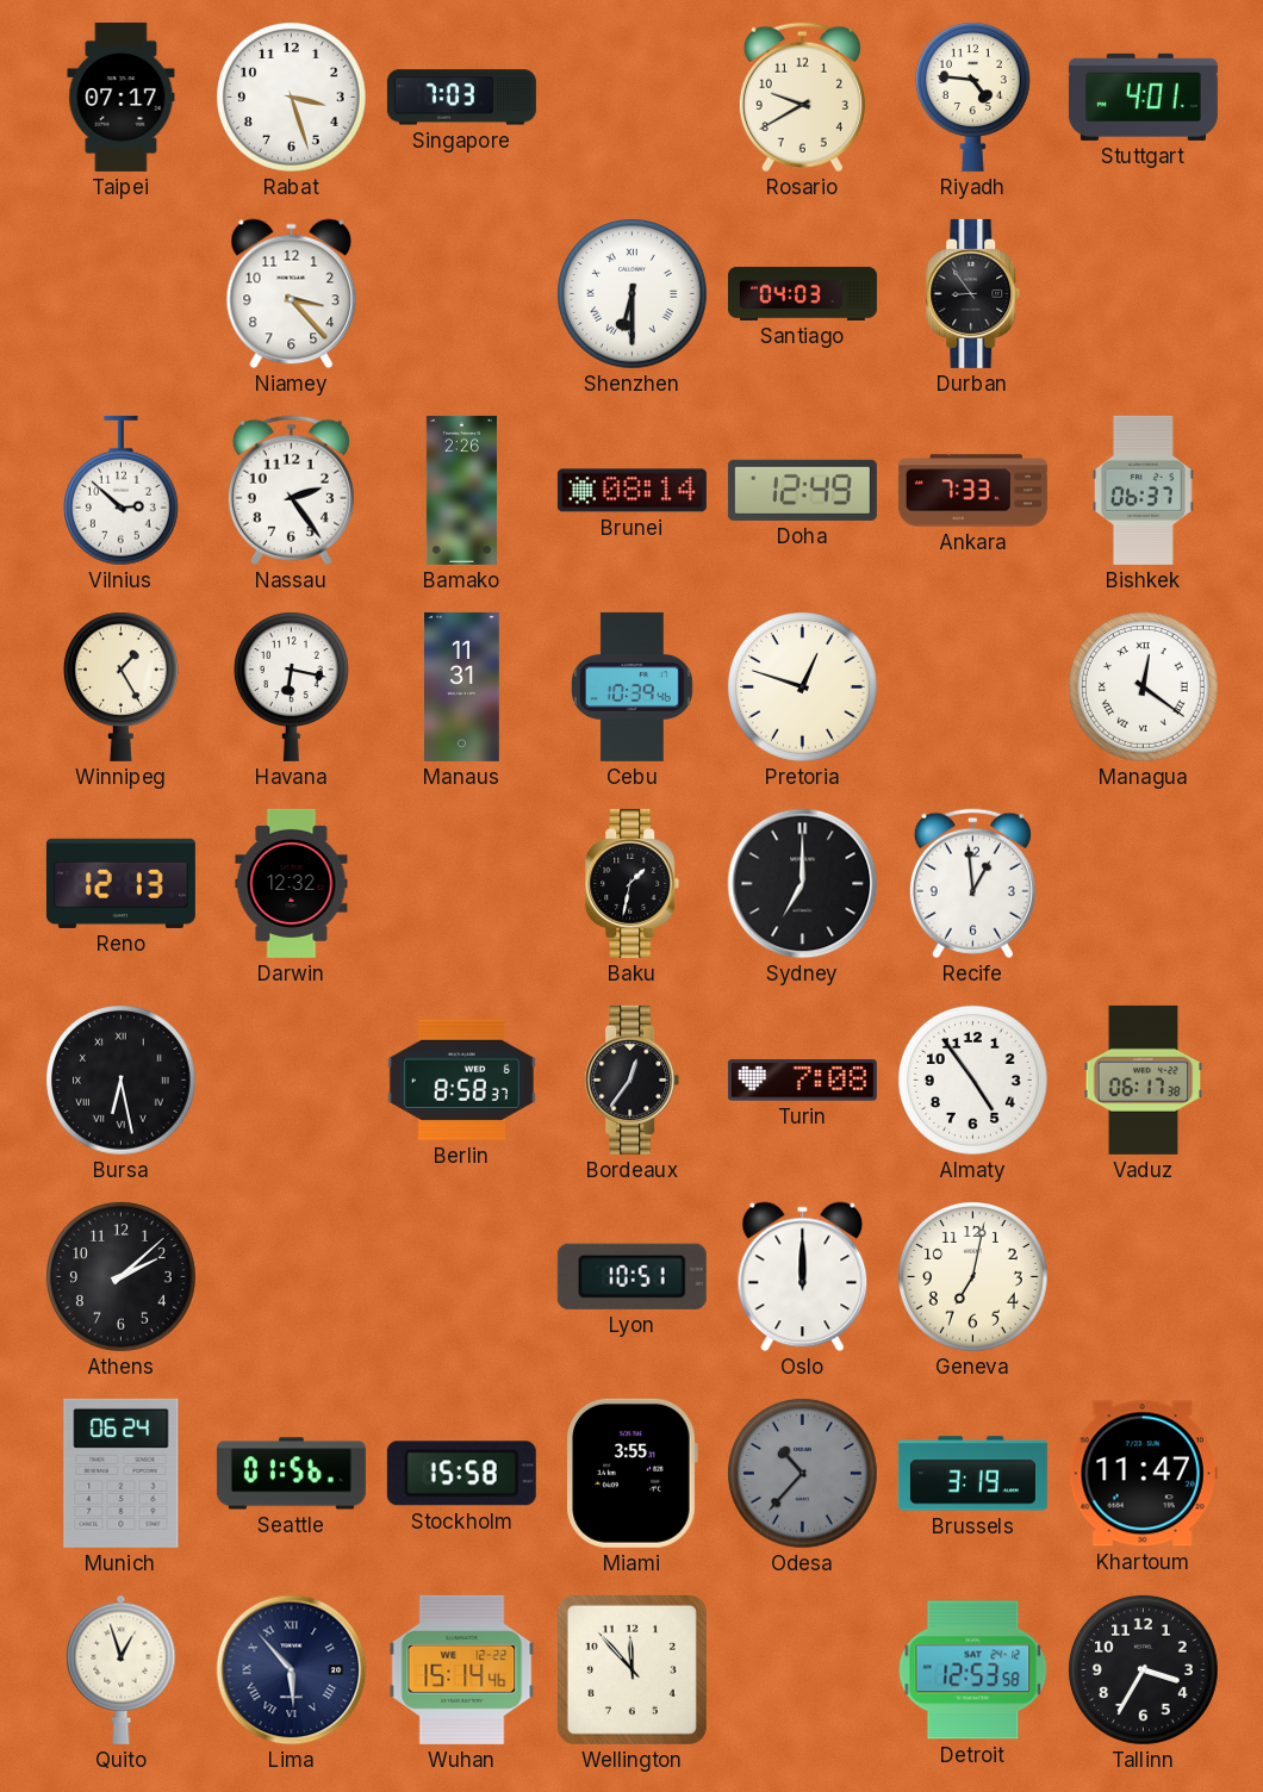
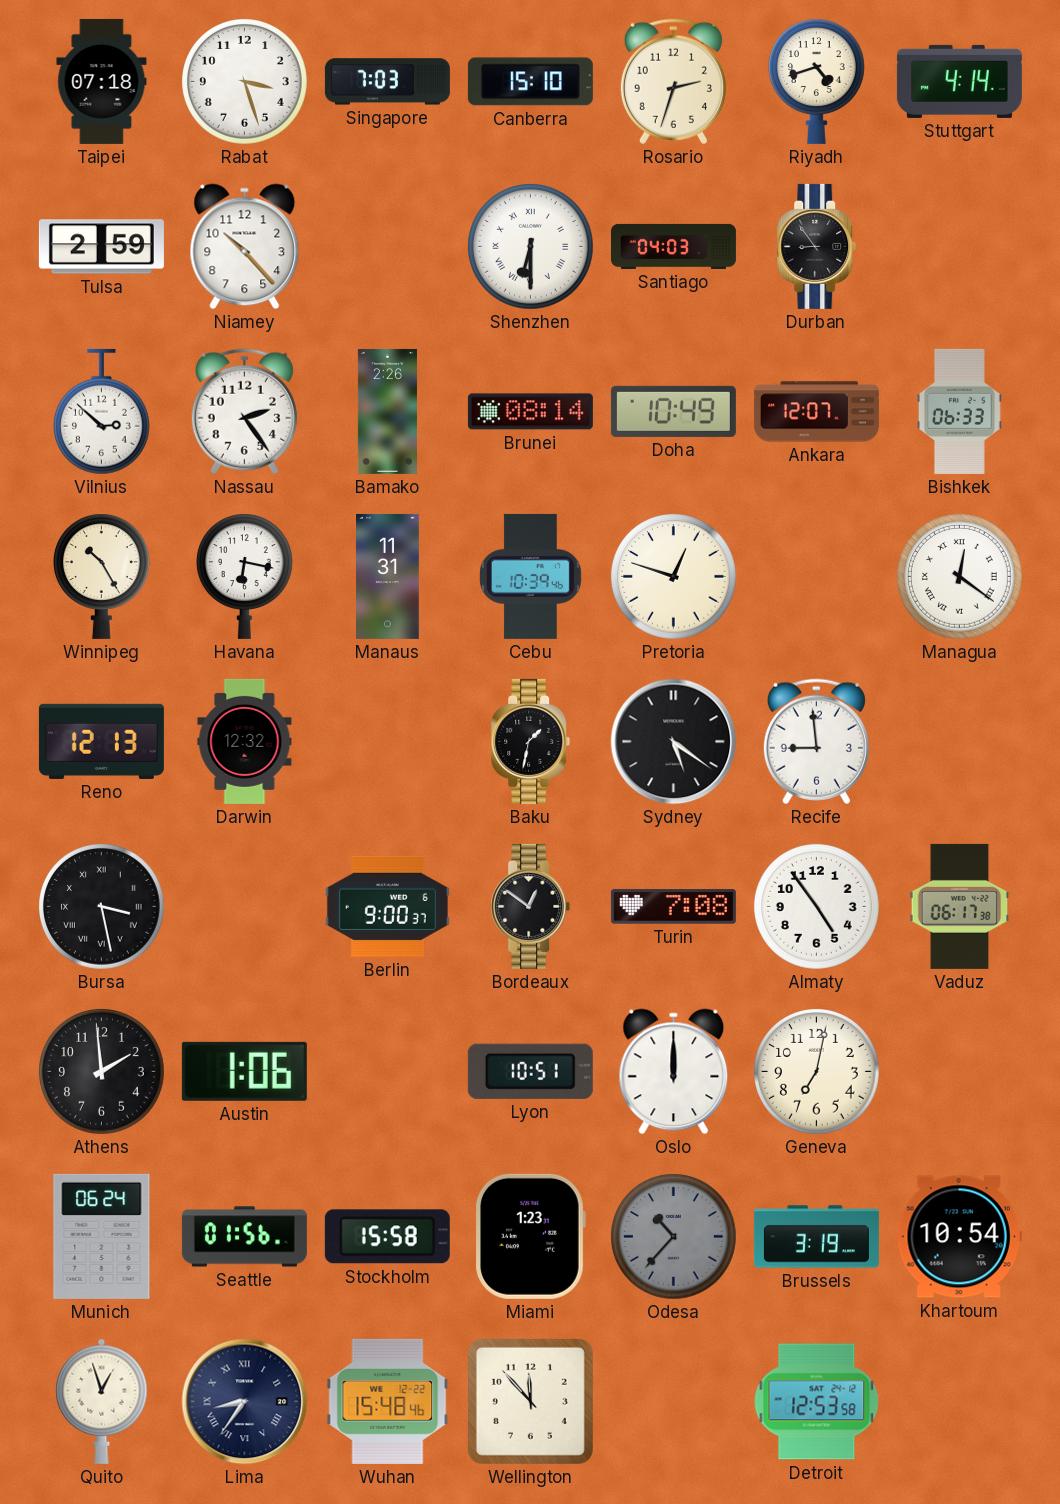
Taipei: 07:17 -> 07:18
Canberra: none -> 15:10
Rosario: 9:40 -> 2:33
Riyadh: 4:46 -> 4:42
Stuttgart: 4:01 -> 4:14
Tulsa: none -> 2:59
Niamey: 3:23 -> 10:23
Doha: 12:49 -> 10:49
Ankara: 7:33 -> 12:07
Bishkek: 06:37 -> 06:33
Winnipeg: 1:25 -> 10:25
Sydney: 7:00 -> 5:21
Recife: 12:59 -> 8:59
Bursa: 6:28 -> 3:28
Berlin: 8:58 -> 9:00
Bordeaux: 12:36 -> 12:51
Athens: 2:08 -> 1:59
Austin: none -> 1:06
Miami: 3:55 -> 1:23
Khartoum: 11:47 -> 10:54
Lima: 5:53 -> 8:36
Wuhan: 15:14 -> 15:48
Tallinn: 3:35 -> none
